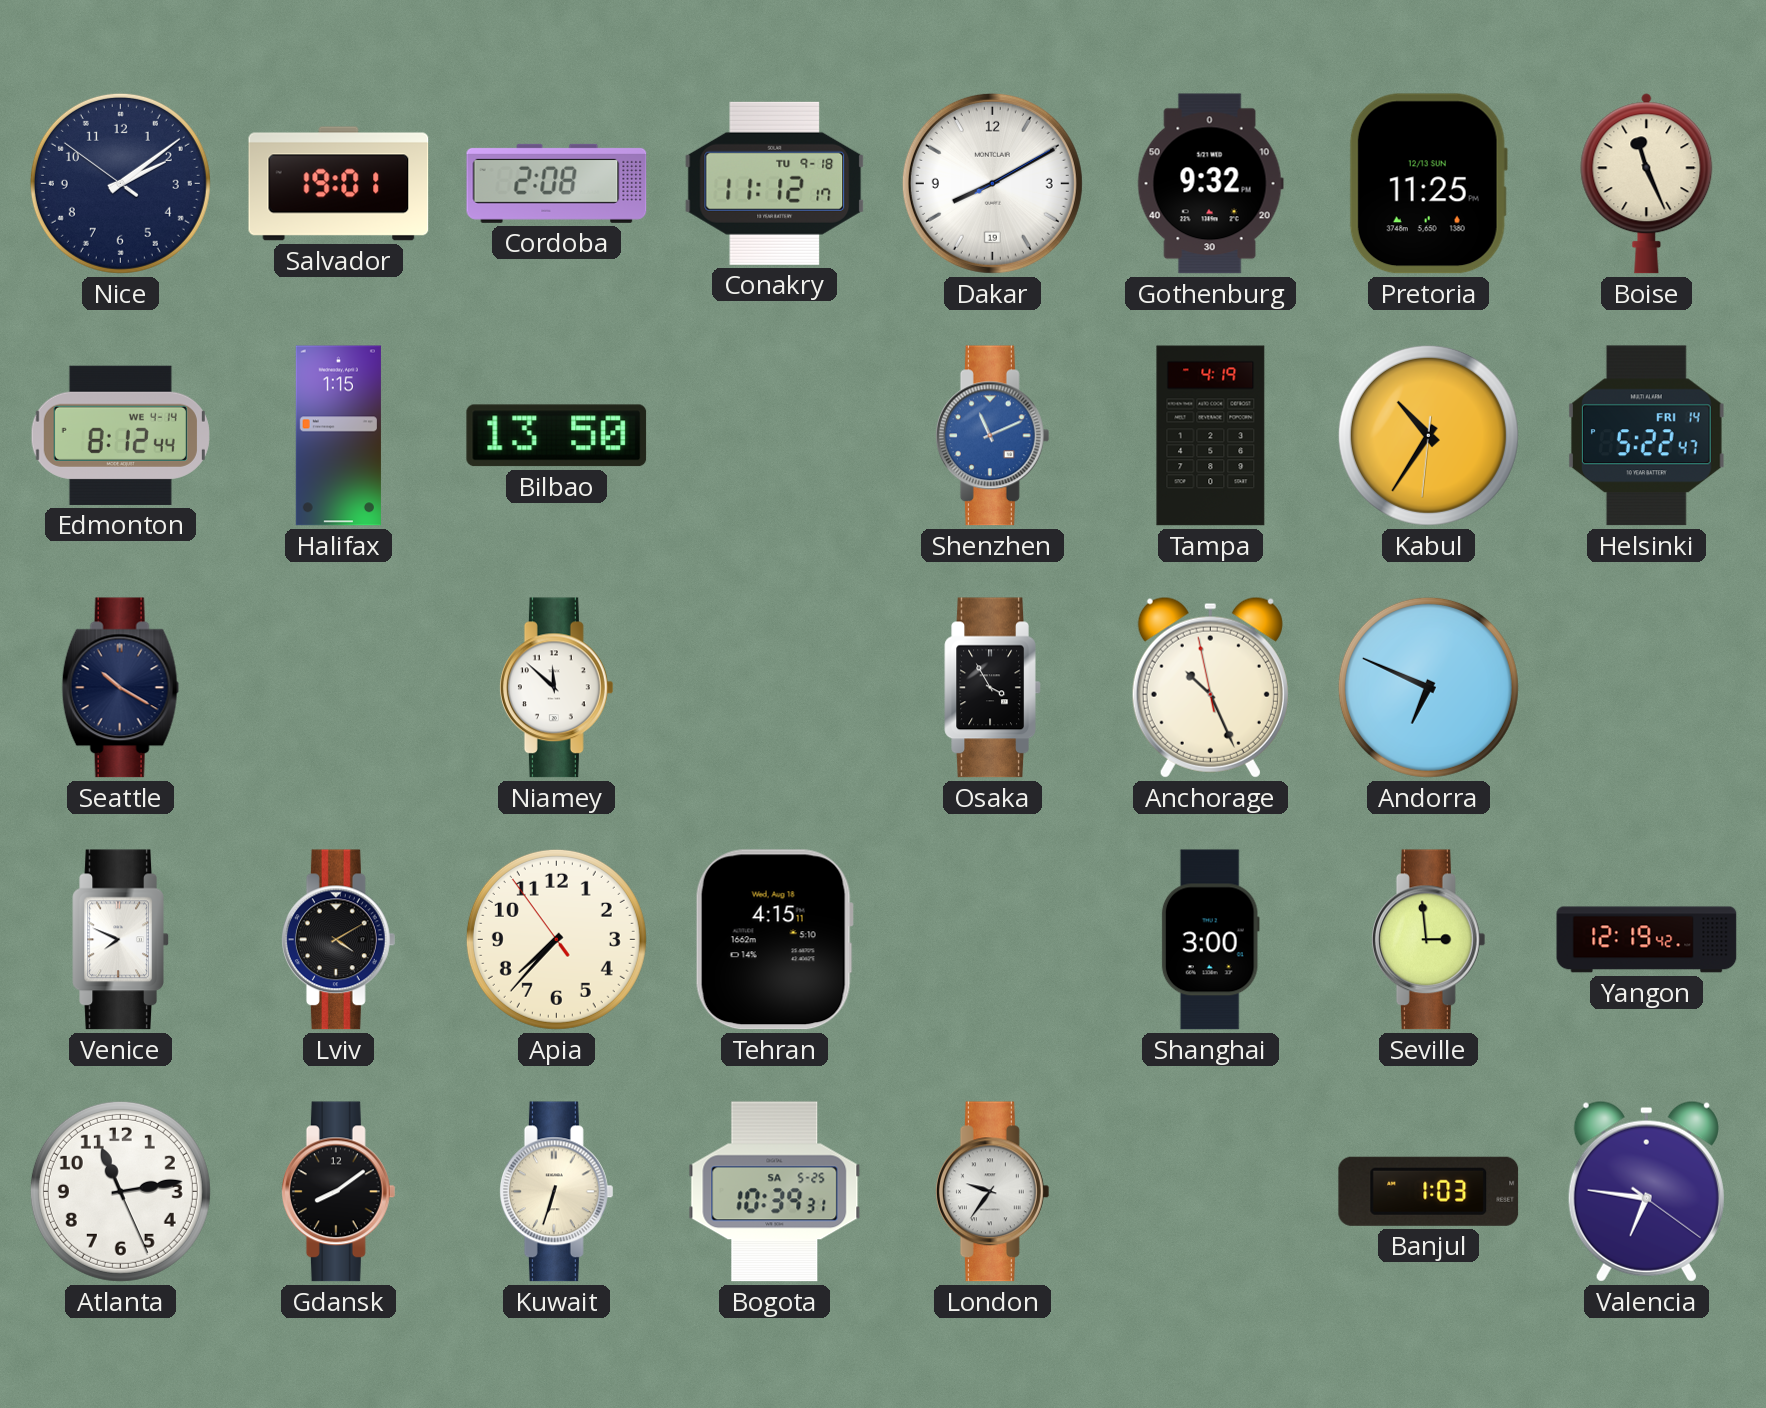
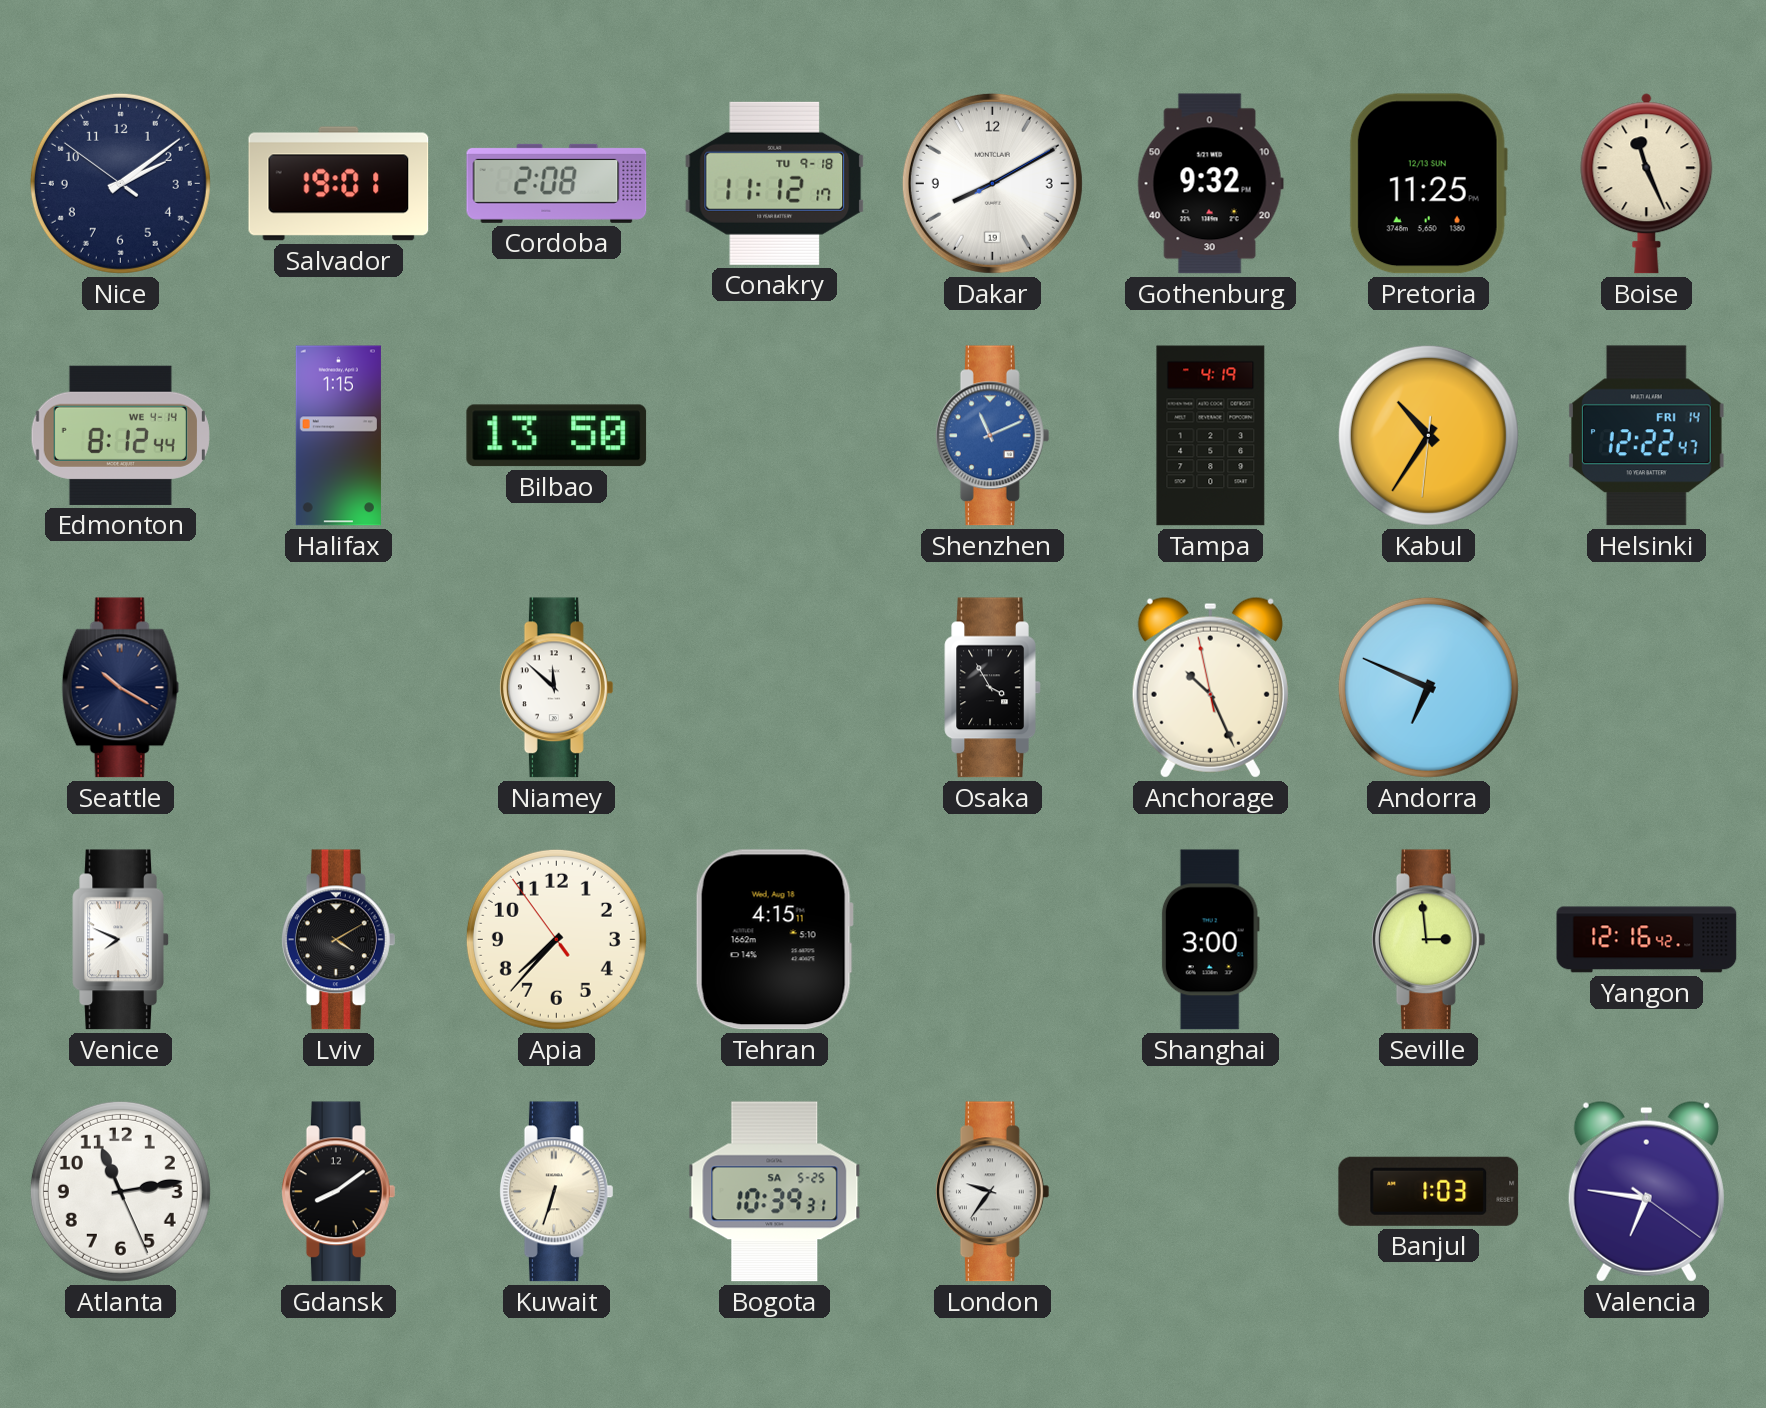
Helsinki: 5:22 -> 12:22
Yangon: 12:19 -> 12:16
